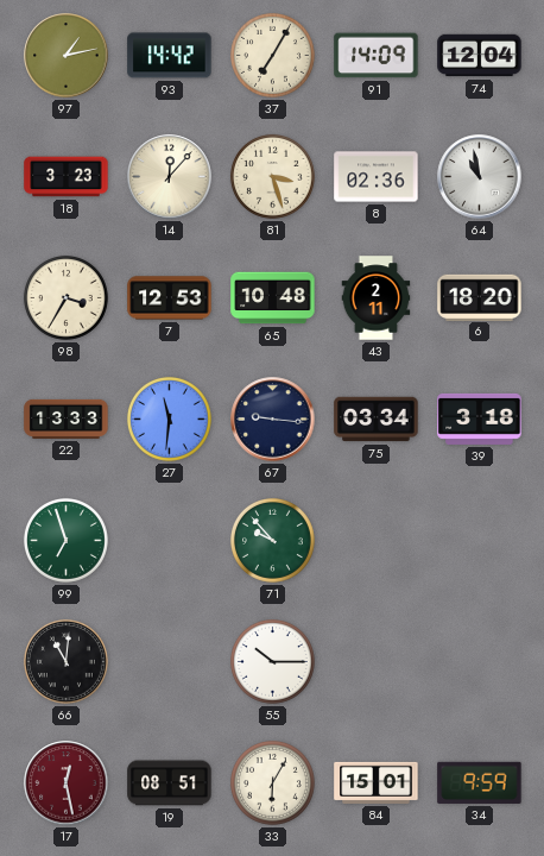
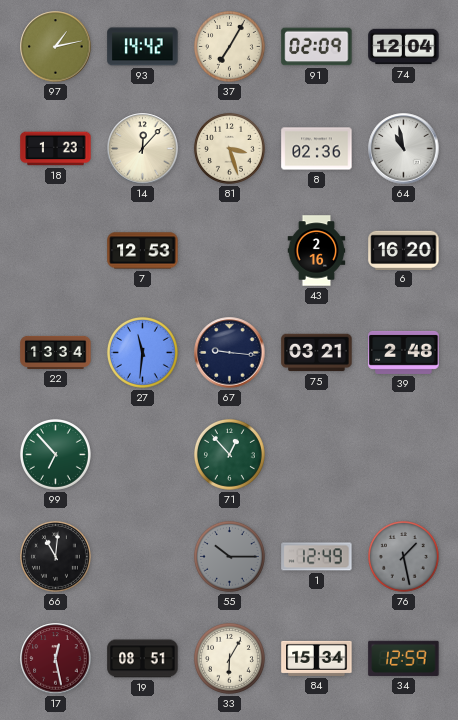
91: 14:09 -> 02:09
18: 3:23 -> 1:23
98: 3:35 -> none
65: 10:48 -> none
43: 2:11 -> 2:16
6: 18:20 -> 16:20
22: 13:33 -> 13:34
75: 03:34 -> 03:21
39: 3:18 -> 2:48
99: 6:57 -> 6:53
71: 9:53 -> 12:53
55 dial: white -> grey
1: none -> 12:49
76: none -> 1:28
84: 15:01 -> 15:34
34: 9:59 -> 12:59
